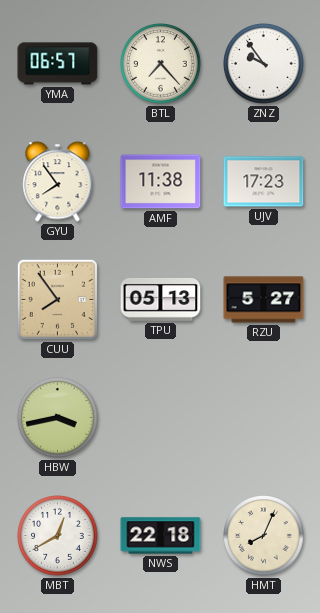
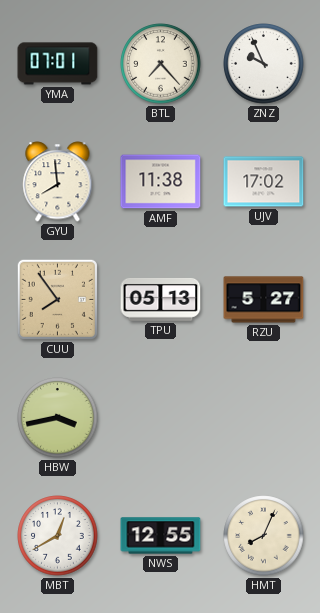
YMA: 06:57 -> 07:01
ZNZ: 9:54 -> 9:56
GYU: 7:54 -> 7:59
UJV: 17:23 -> 17:02
NWS: 22:18 -> 12:55
